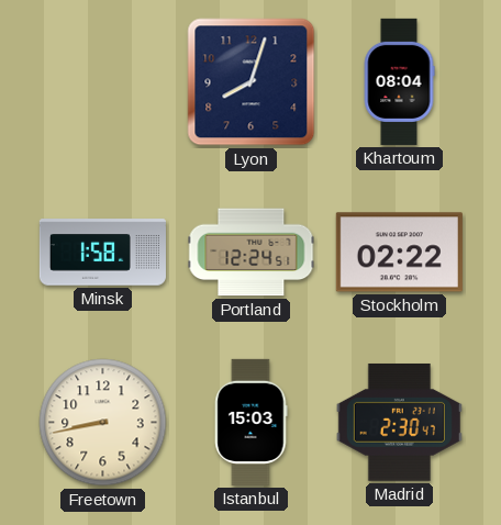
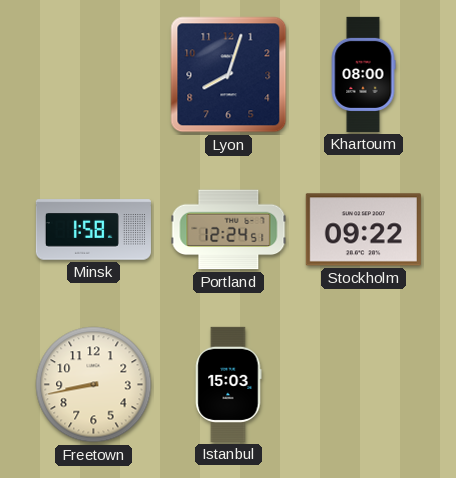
Khartoum: 08:04 -> 08:00
Stockholm: 02:22 -> 09:22
Madrid: 2:30 -> none
